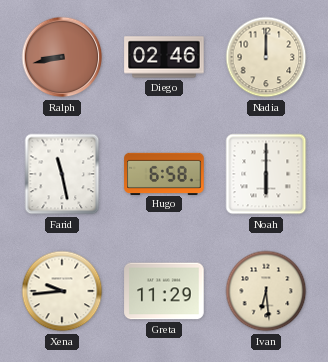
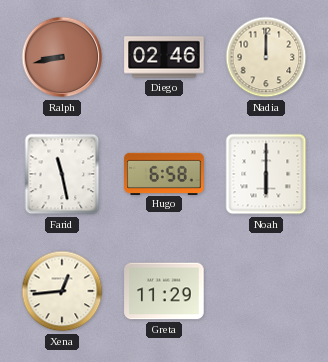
Xena: 9:44 -> 12:44
Ivan: 6:29 -> none
